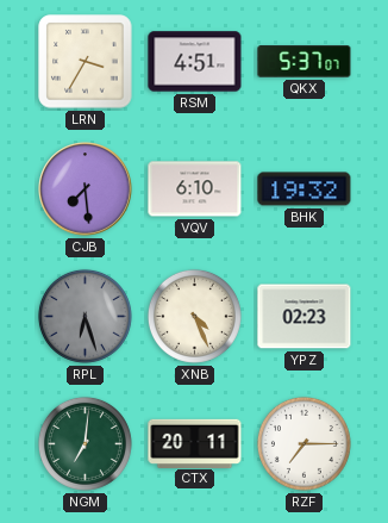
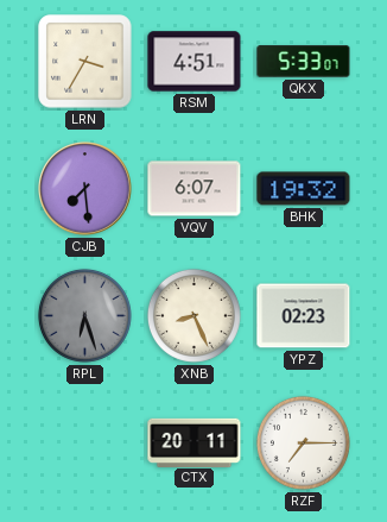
QKX: 5:37 -> 5:33
VQV: 6:10 -> 6:07
XNB: 4:26 -> 8:26
NGM: 7:01 -> none
